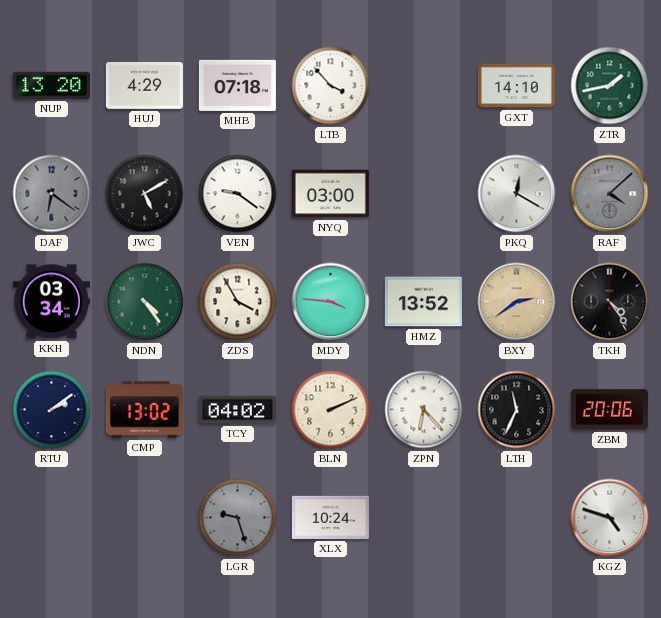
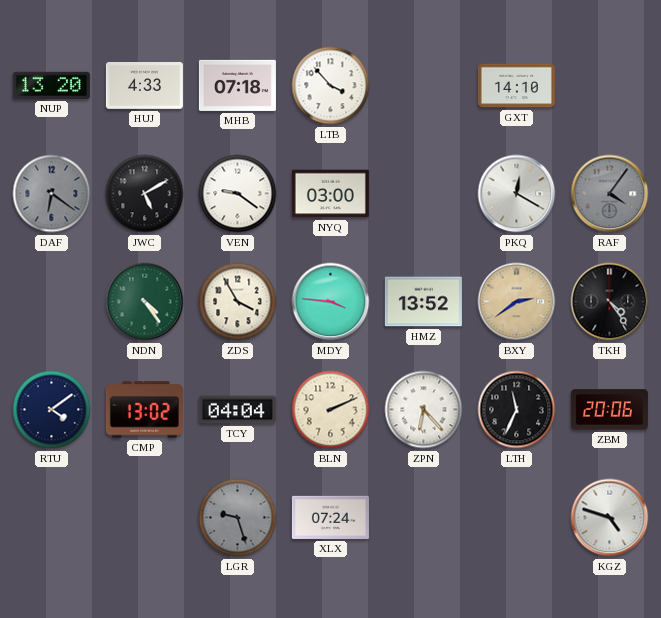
HUJ: 4:29 -> 4:33
ZTR: 1:43 -> none
RAF: 4:08 -> 4:06
KKH: 03:34 -> none
RTU: 2:09 -> 4:09
TCY: 04:02 -> 04:04
XLX: 10:24 -> 07:24
